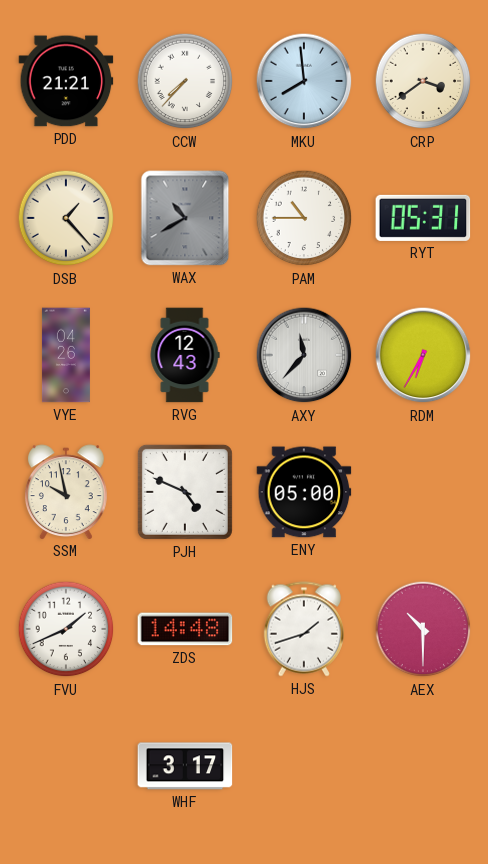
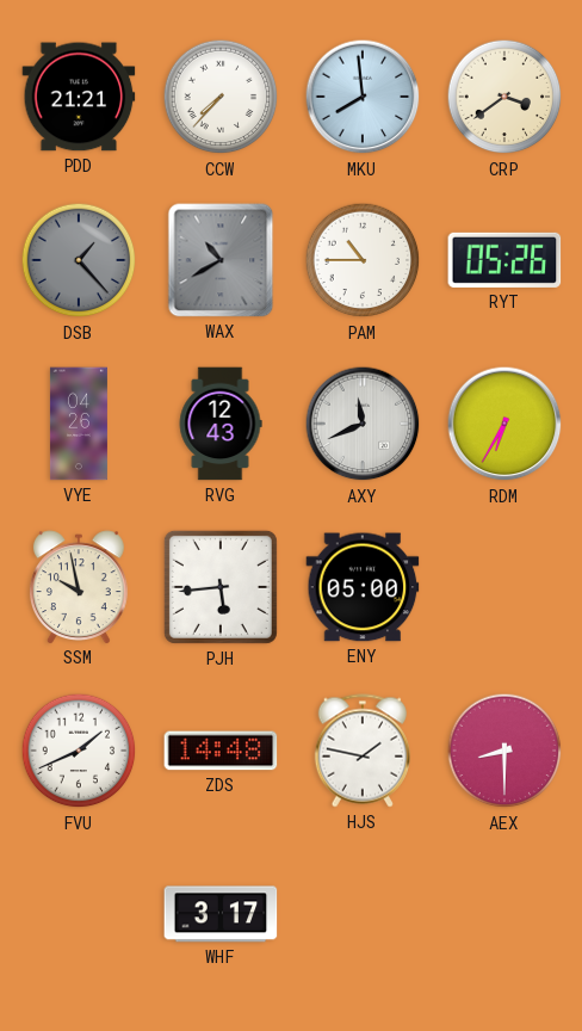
DSB dial: cream -> grey
RYT: 05:31 -> 05:26
AXY: 11:37 -> 11:41
PJH: 4:49 -> 5:44
HJS: 1:42 -> 1:47
AEX: 10:30 -> 8:30
